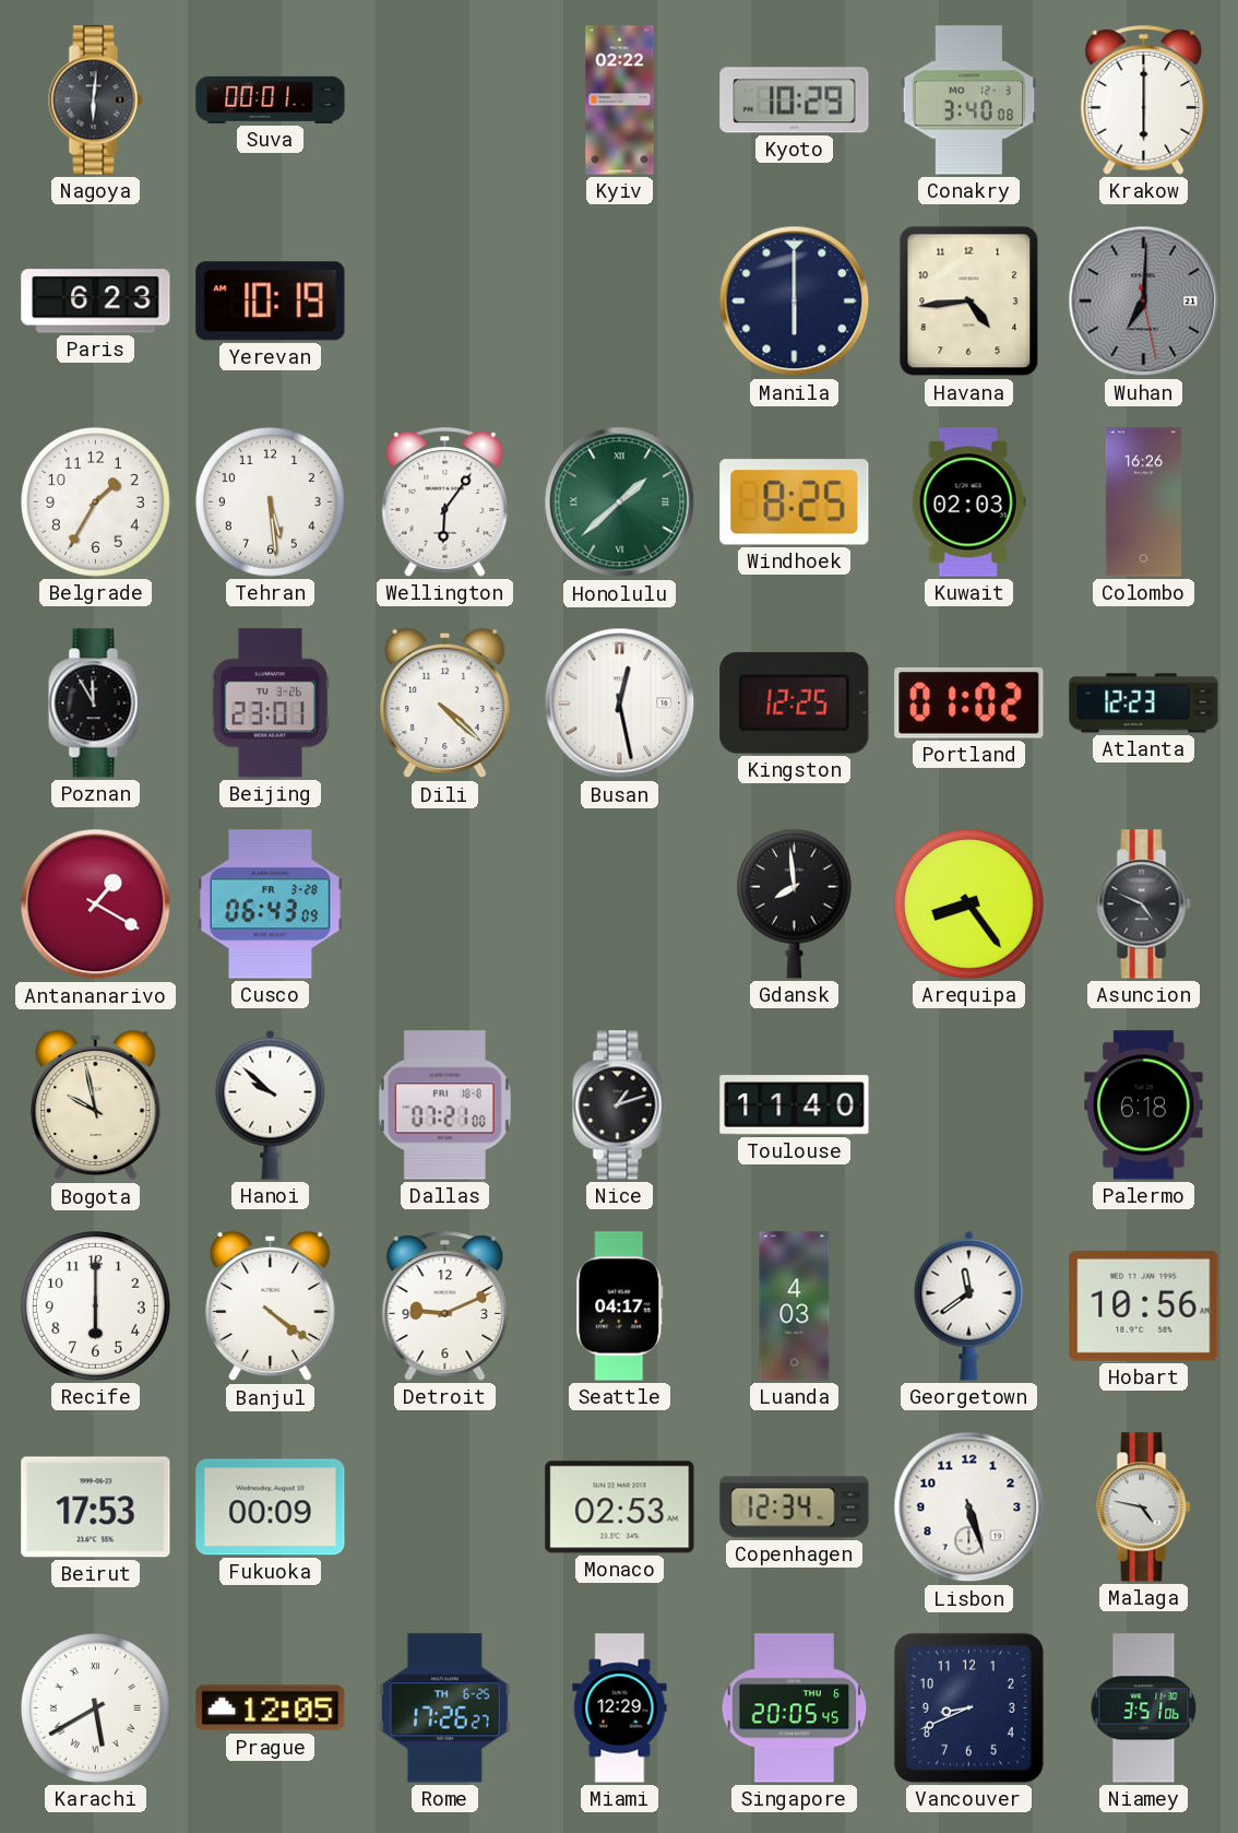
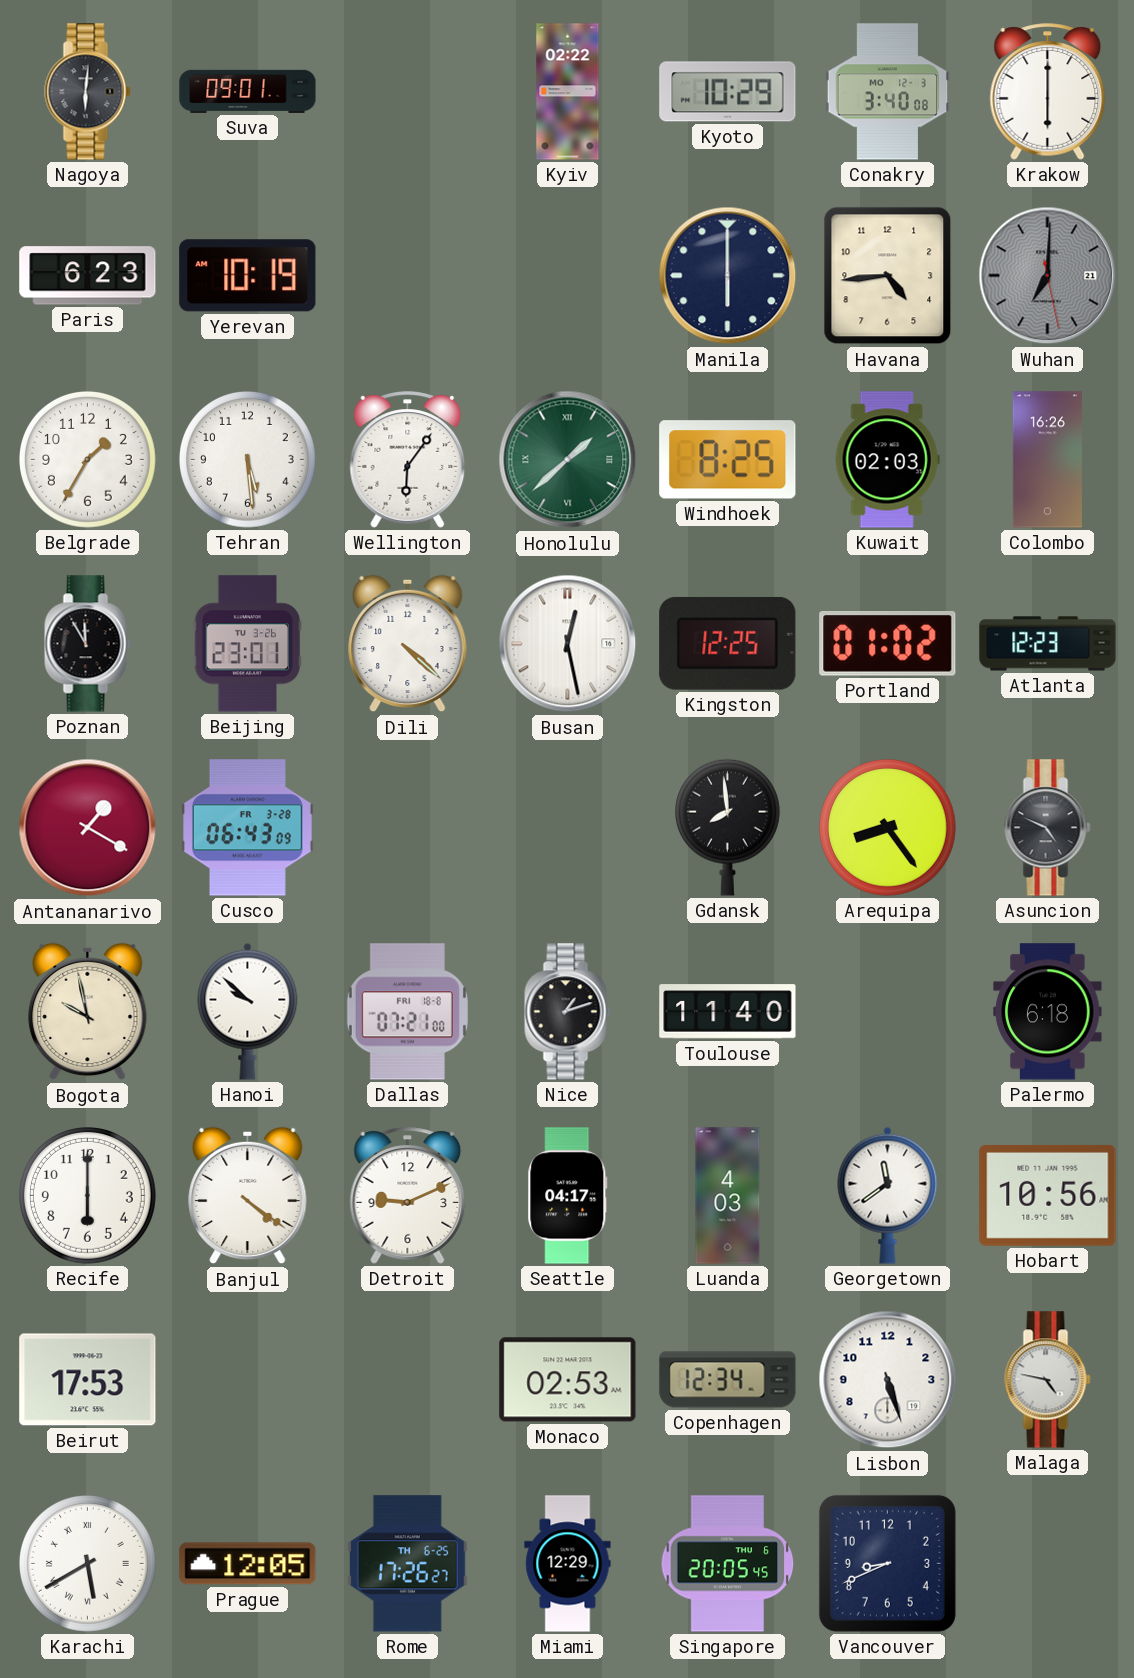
Suva: 00:01 -> 09:01
Fukuoka: 00:09 -> none
Niamey: 3:51 -> none
